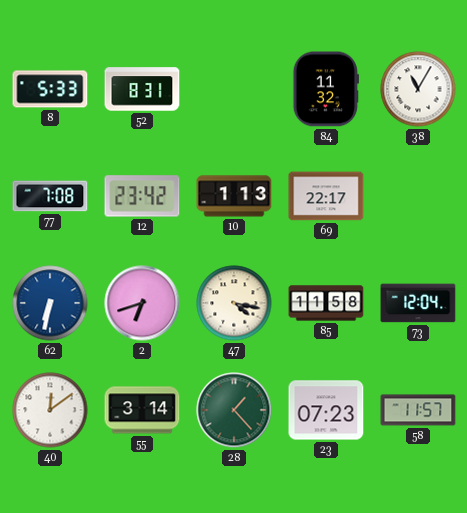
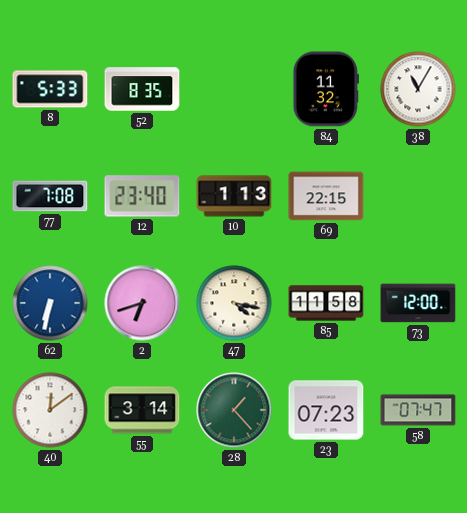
52: 8:31 -> 8:35
12: 23:42 -> 23:40
69: 22:17 -> 22:15
73: 12:04 -> 12:00
58: 11:57 -> 07:47
